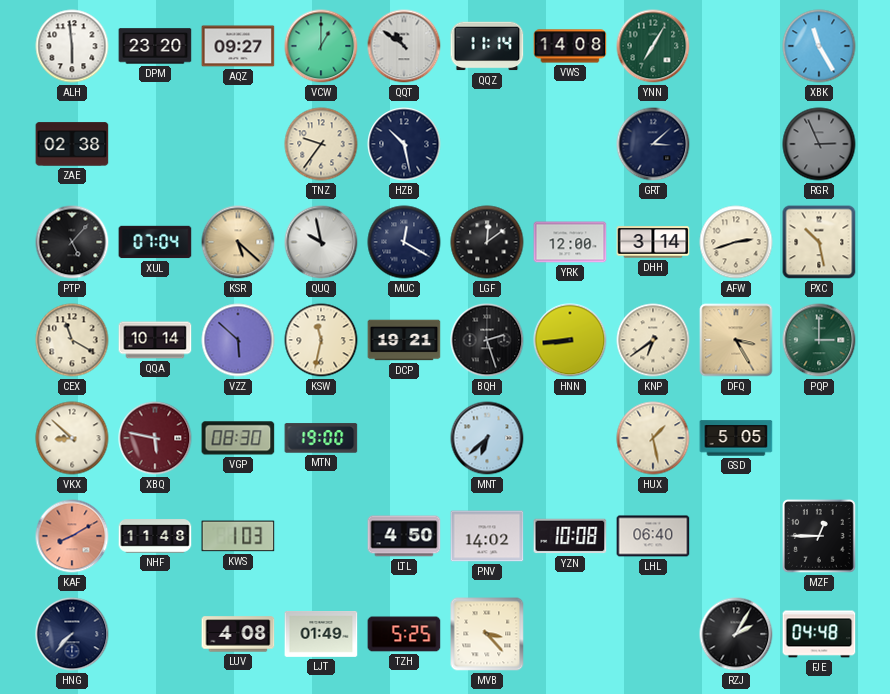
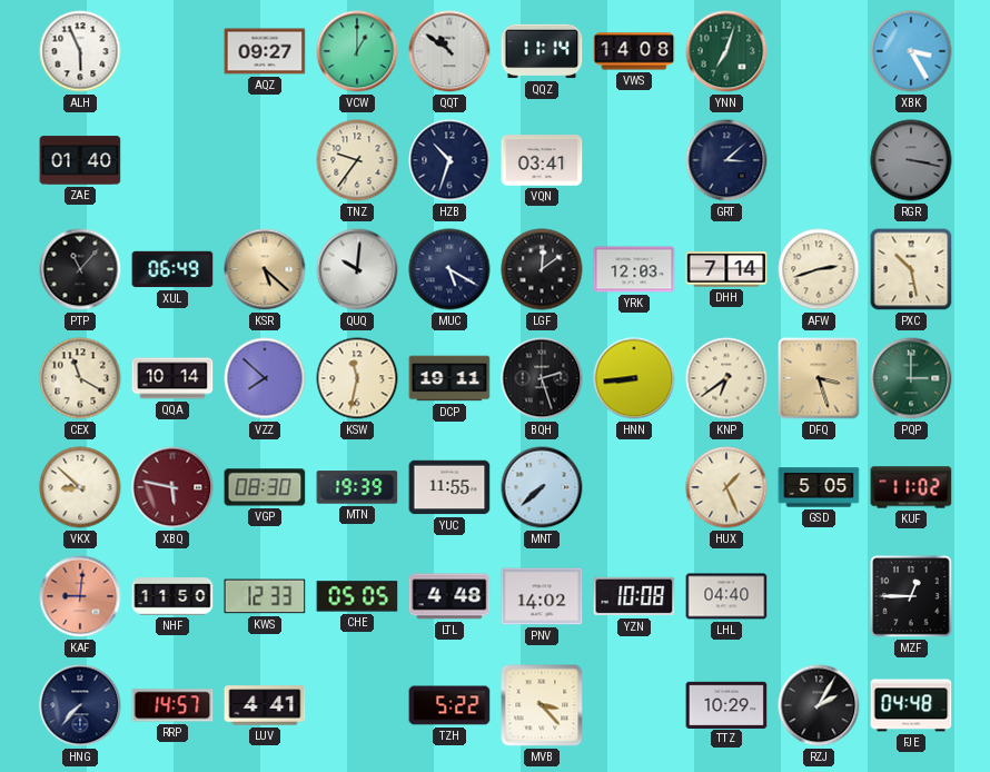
ALH: 5:59 -> 5:56
DPM: 23:20 -> none
YNN: 7:05 -> 7:03
XBK: 11:25 -> 3:25
ZAE: 02:38 -> 01:40
HZB: 10:28 -> 10:33
VQN: none -> 03:41
RGR: 2:56 -> 3:17
PTP: 5:07 -> 11:07
XUL: 07:04 -> 06:49
QUQ: 9:58 -> 10:01
MUC: 12:20 -> 5:20
YRK: 12:00 -> 12:03
DHH: 3:14 -> 7:14
VZZ: 5:52 -> 7:52
DCP: 19:21 -> 19:11
DFQ: 3:25 -> 3:27
MTN: 19:00 -> 19:39
YUC: none -> 11:55
MNT: 6:38 -> 7:38
HUX: 1:28 -> 1:26
KUF: none -> 11:02
KAF: 8:10 -> 9:01
NHF: 11:48 -> 11:50
KWS: 1:03 -> 12:33
CHE: none -> 05:05
LTL: 4:50 -> 4:48
LHL: 06:40 -> 04:40
RRP: none -> 14:57
LUV: 4:08 -> 4:41
LJT: 01:49 -> none
TZH: 5:25 -> 5:22
TTZ: none -> 10:29
